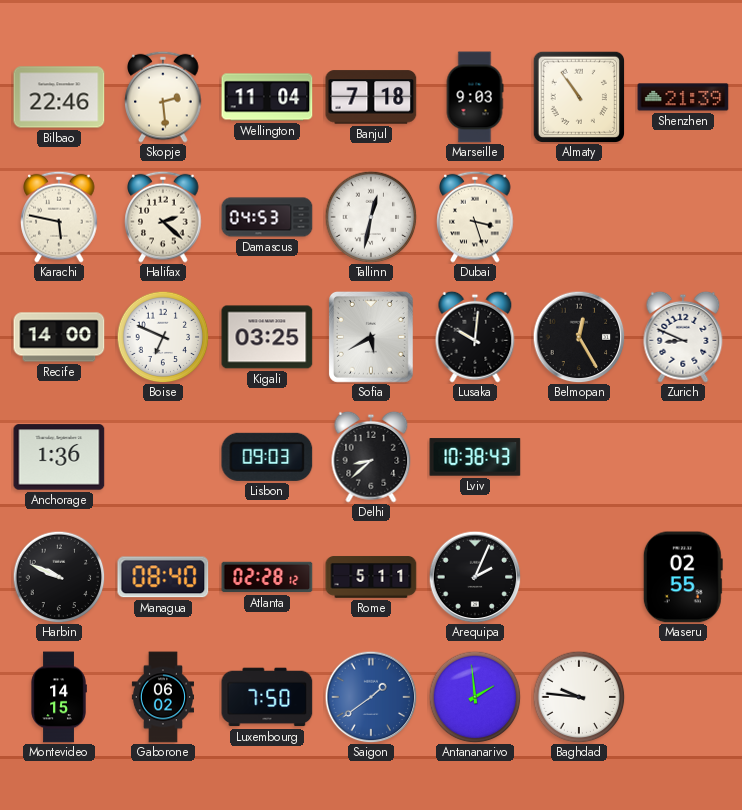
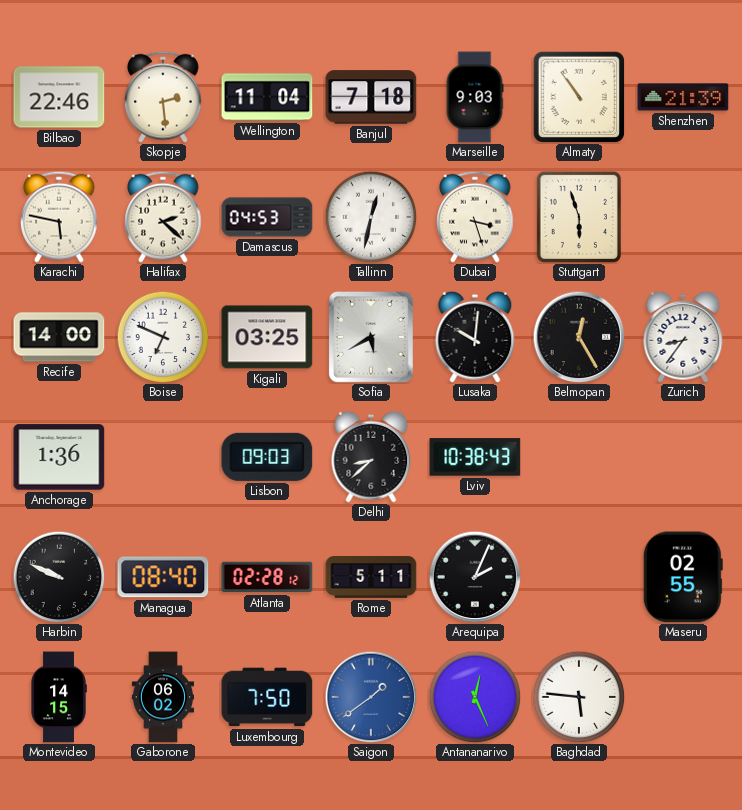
Stuttgart: none -> 5:57
Zurich: 8:49 -> 8:36
Antananarivo: 1:59 -> 12:26
Baghdad: 9:46 -> 5:46
